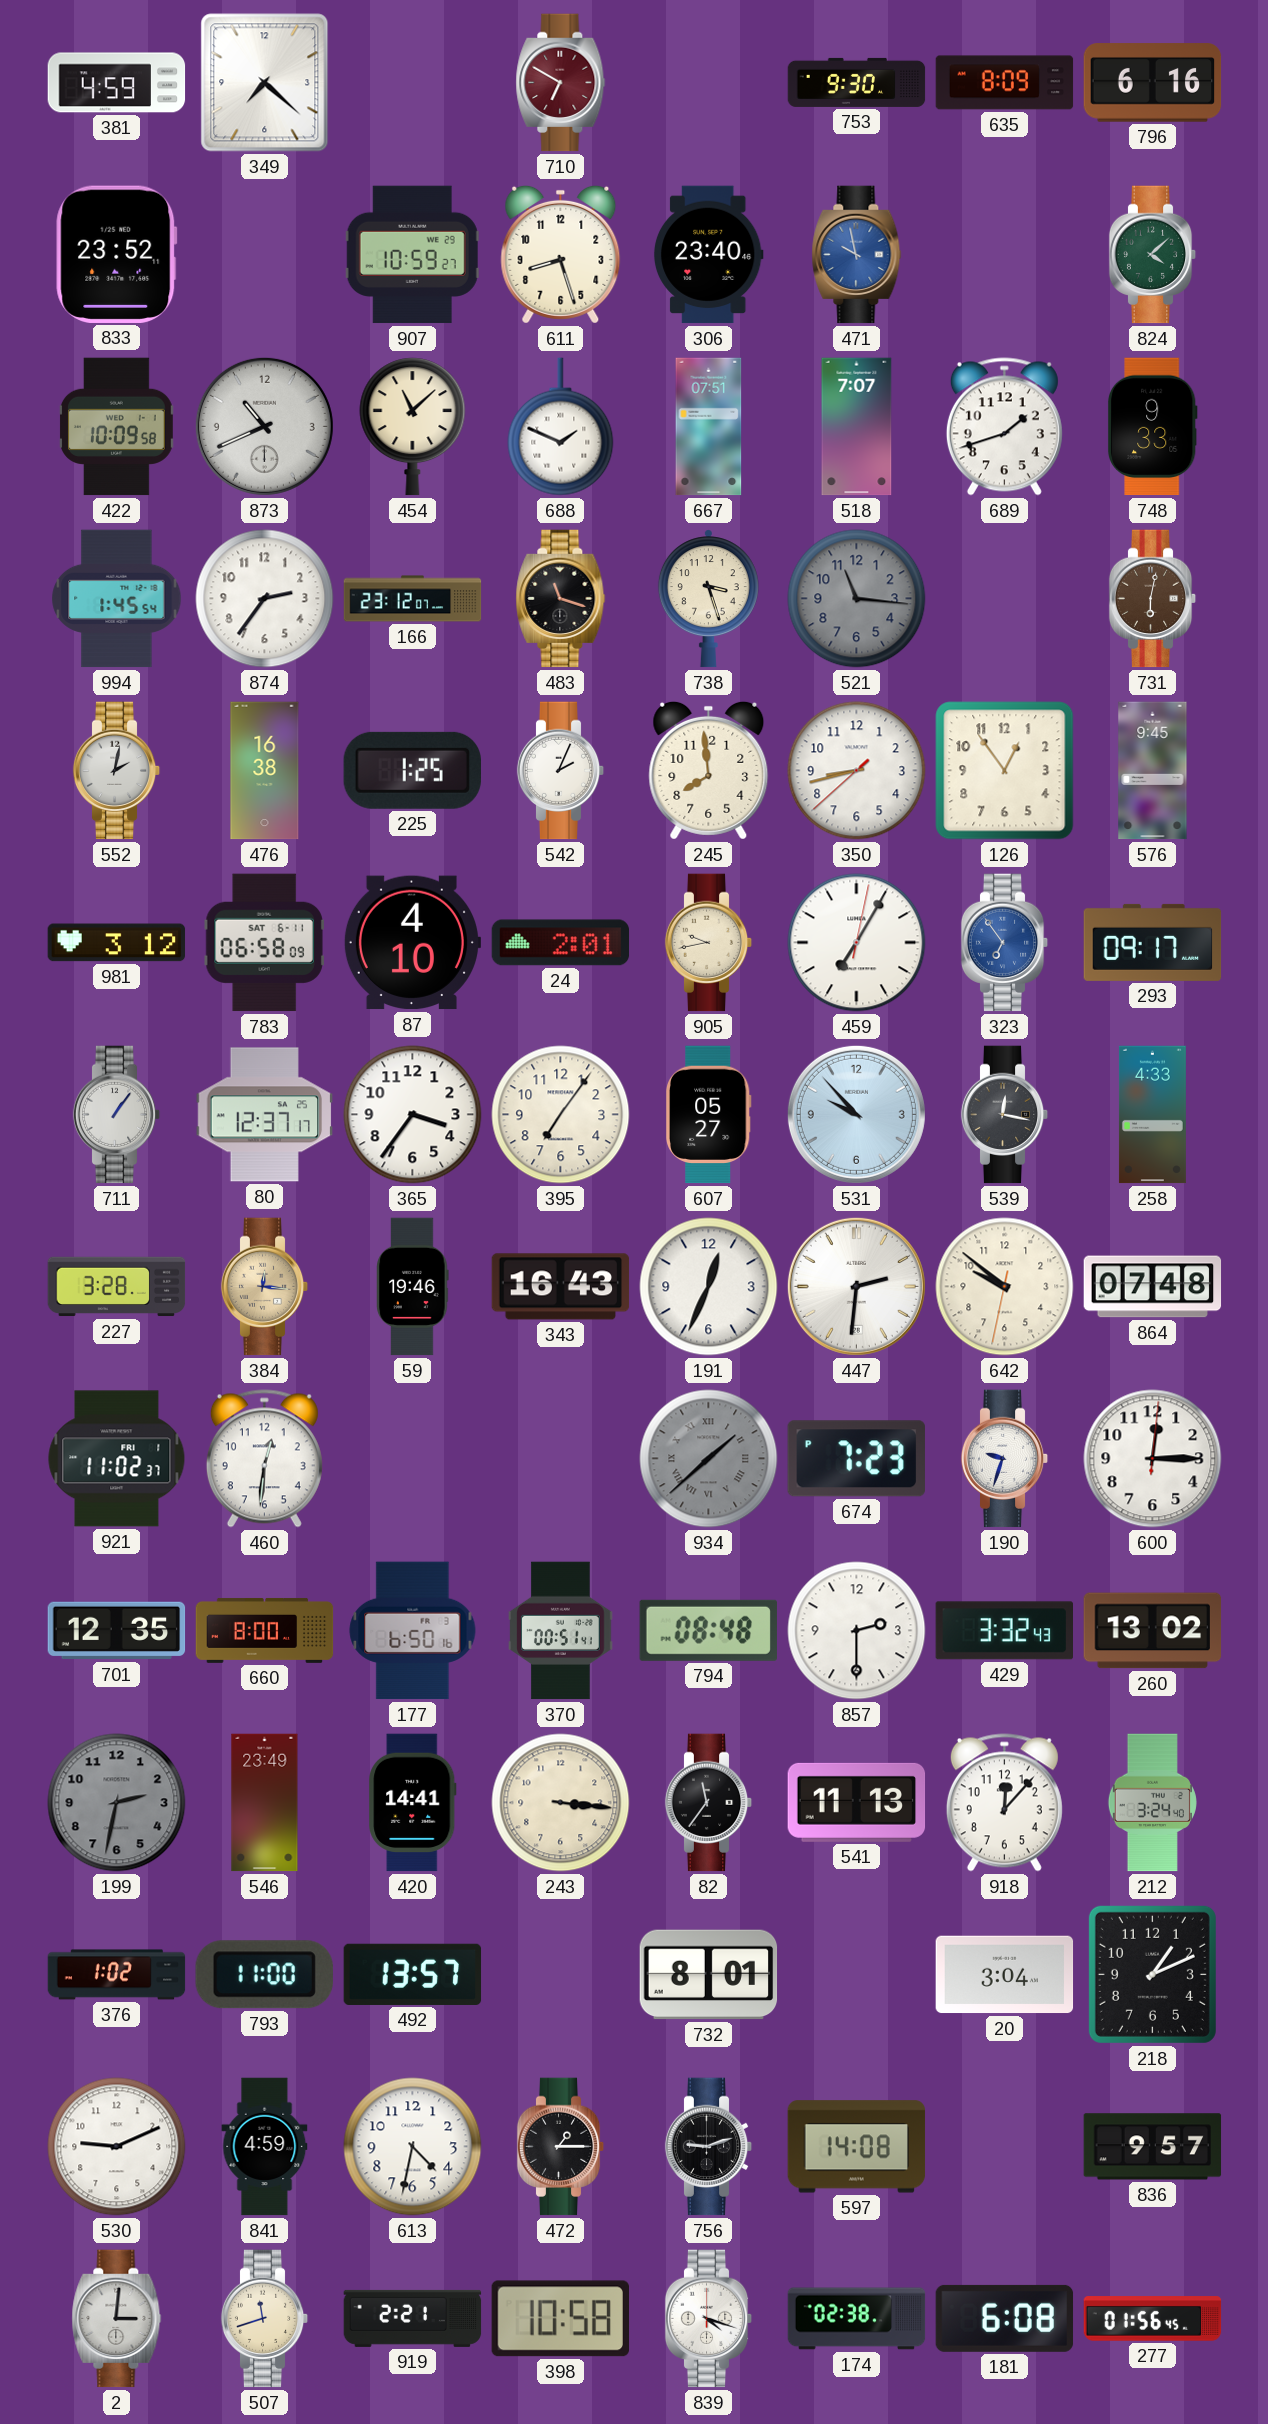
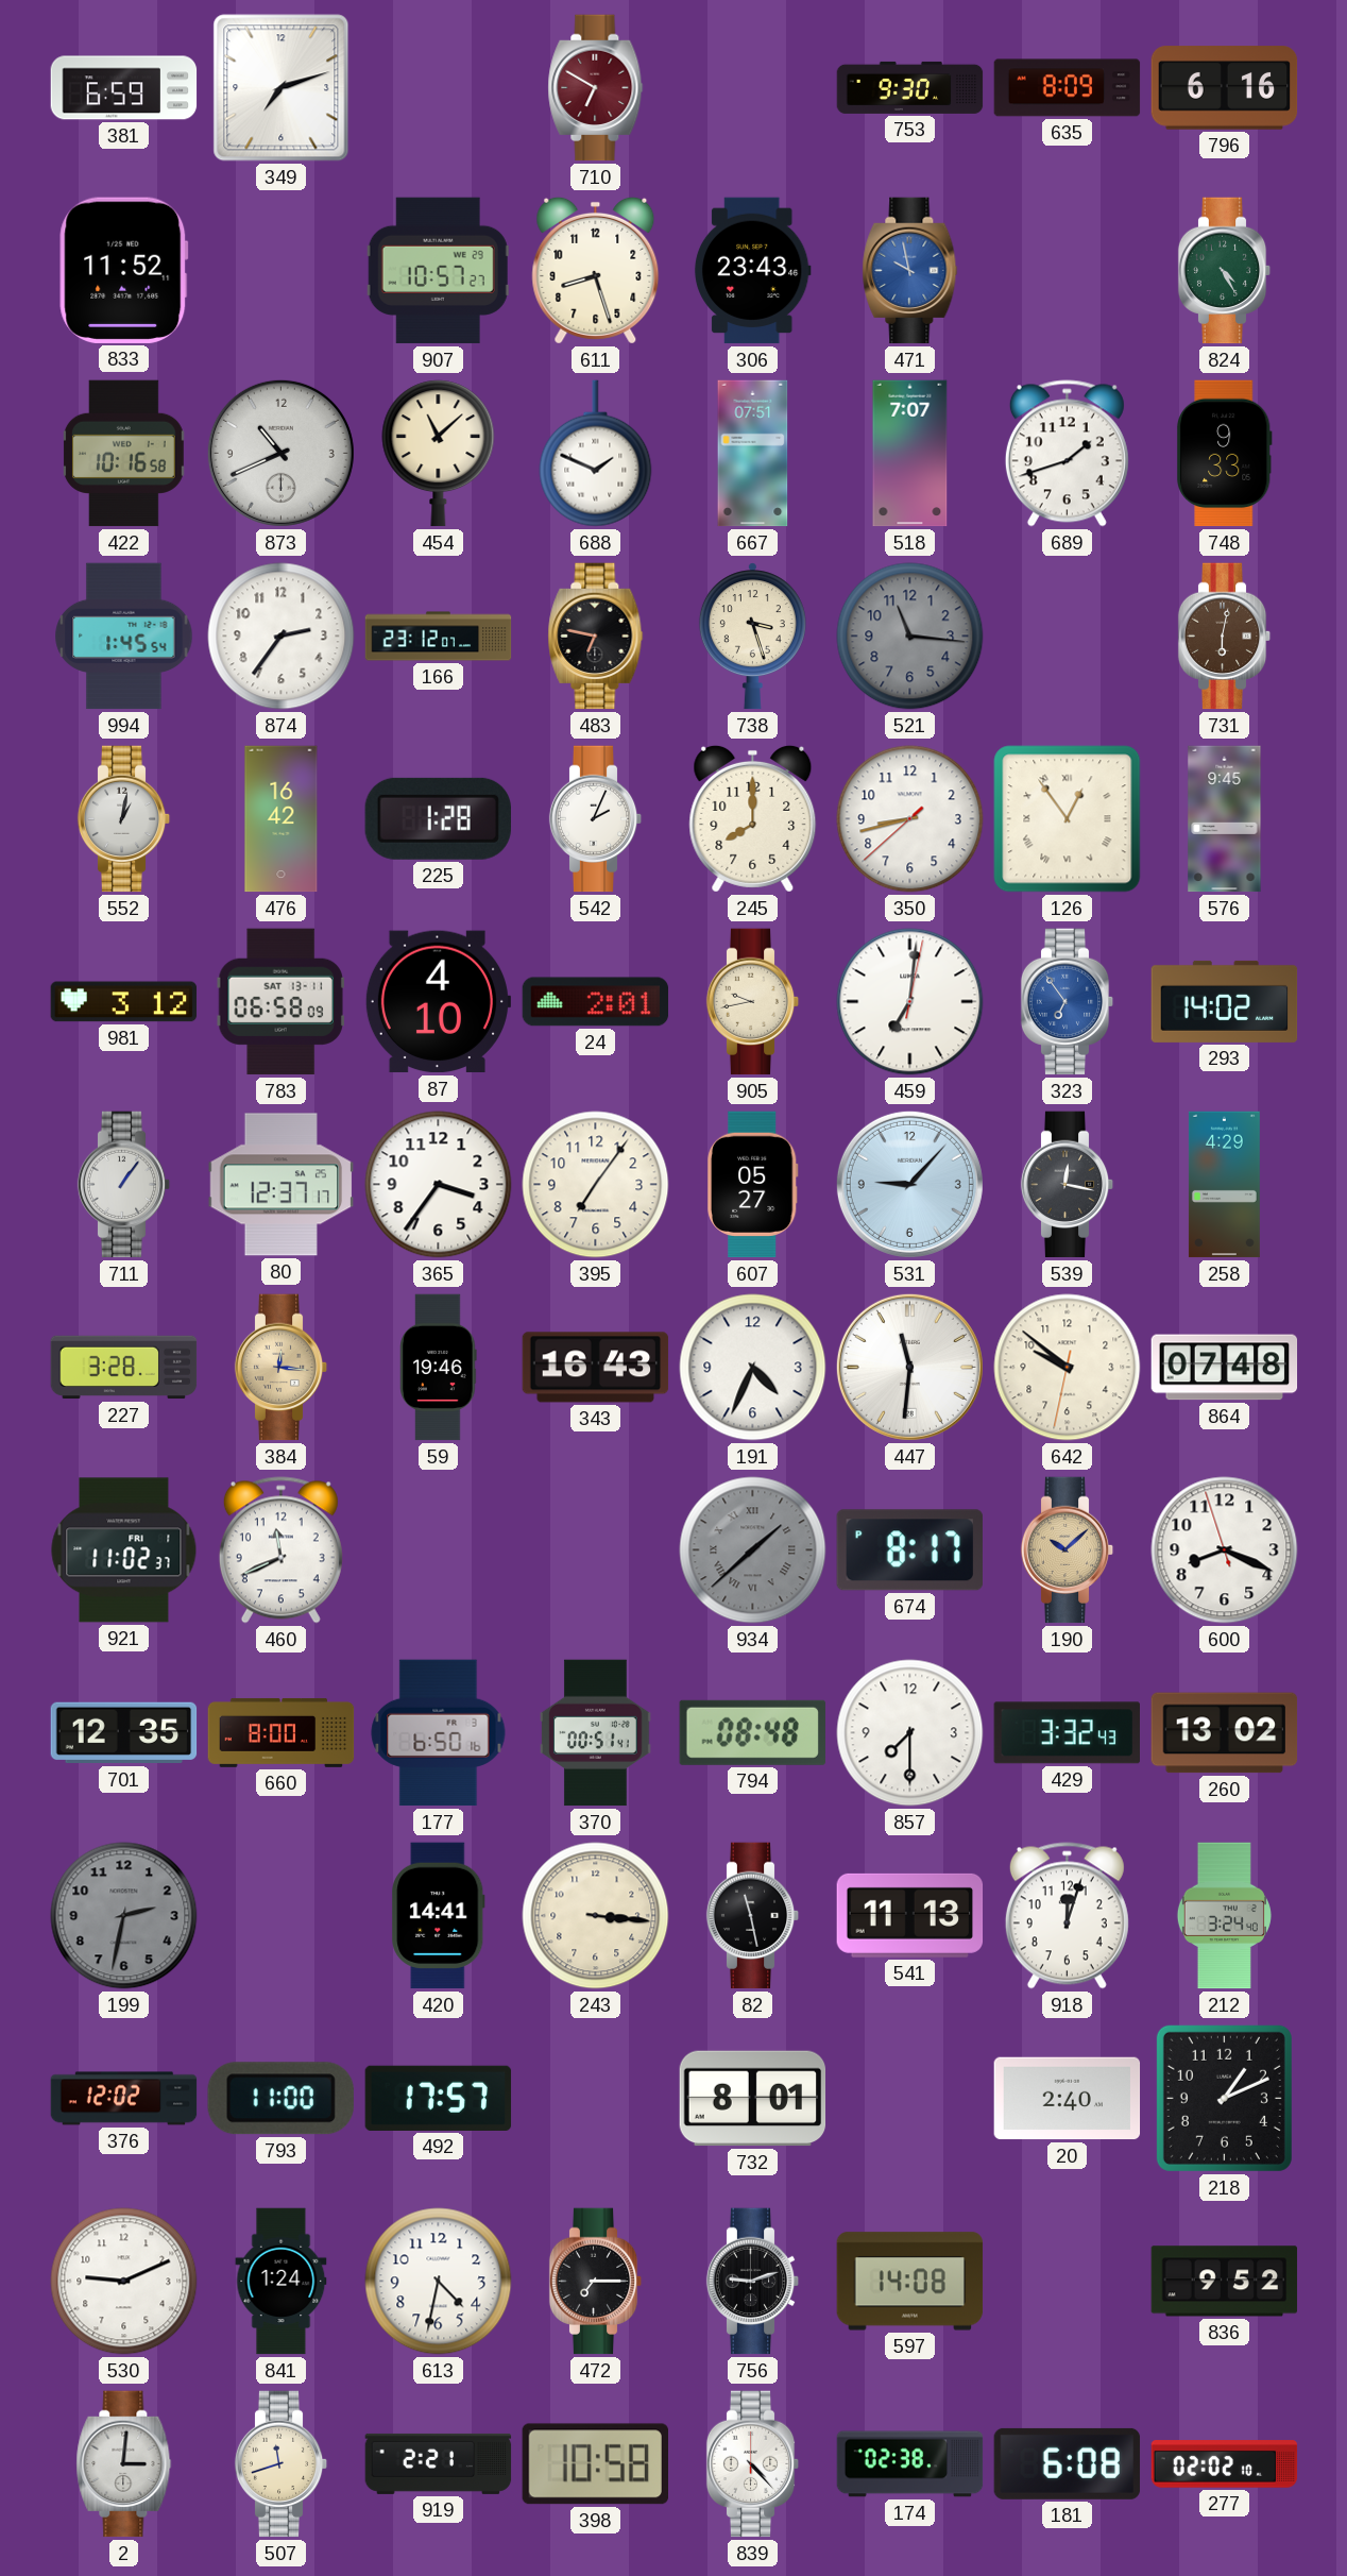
381: 4:59 -> 6:59
349: 7:22 -> 7:12
833: 23:52 -> 11:52
907: 10:59 -> 10:57
306: 23:40 -> 23:43
824: 4:08 -> 4:25
422: 10:09 -> 10:16
483: 11:18 -> 6:47
552: 2:02 -> 1:02
476: 16:38 -> 16:42
225: 1:25 -> 1:28
245: 7:59 -> 8:00
126 numerals: Arabic -> Roman
783 date: SAT 6-11 -> SAT 13-11
459: 7:05 -> 7:01
293: 09:17 -> 14:02
531: 9:53 -> 9:07
258: 4:33 -> 4:29
191: 12:34 -> 4:34
447: 2:31 -> 11:31
460: 12:31 -> 11:41
674: 7:23 -> 8:17
190: 9:33 -> 10:08
190 dial: white -> champagne
600: 12:15 -> 8:18
857: 2:30 -> 7:30
546: 23:49 -> none
82: 11:36 -> 11:28
918: 12:07 -> 12:03
376: 1:02 -> 12:02
492: 13:57 -> 17:57
20: 3:04 -> 2:40
841: 4:59 -> 1:24
472: 1:15 -> 7:15
836: 9:57 -> 9:52
839: 4:18 -> 4:23
277: 01:56 -> 02:02
